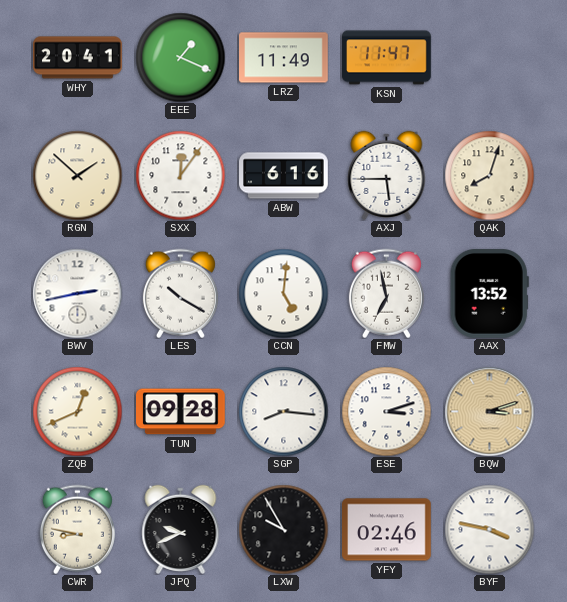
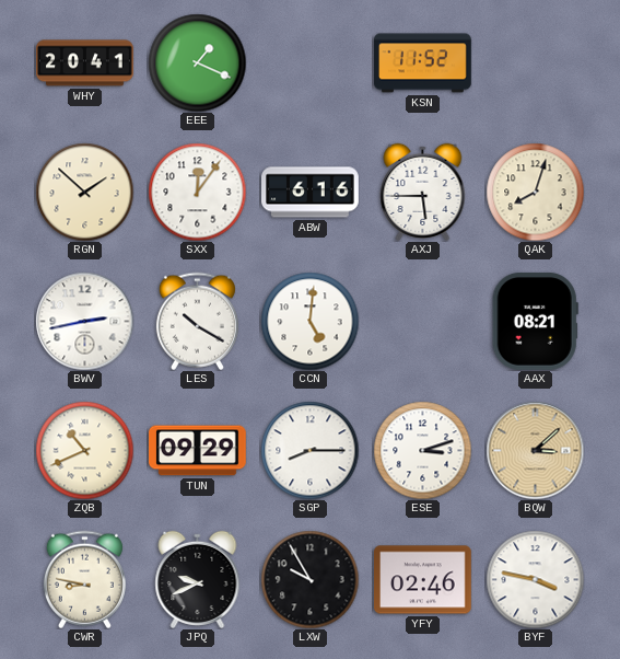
LRZ: 11:49 -> none
KSN: 11:47 -> 11:52
FMW: 6:58 -> none
AAX: 13:52 -> 08:21
ZQB: 12:41 -> 10:41
TUN: 09:28 -> 09:29
SGP: 8:16 -> 8:15
BQW: 3:12 -> 3:08
